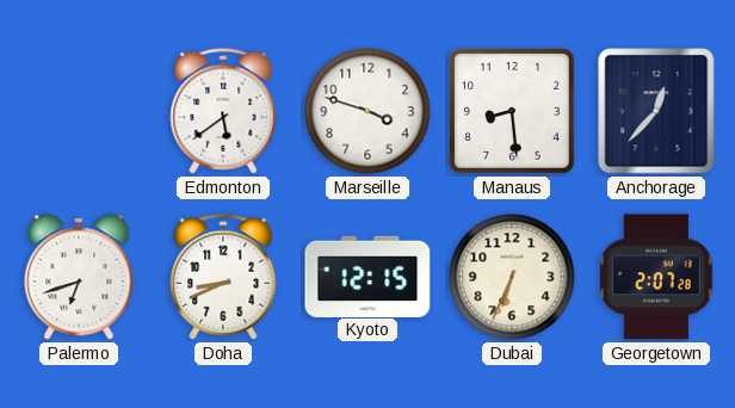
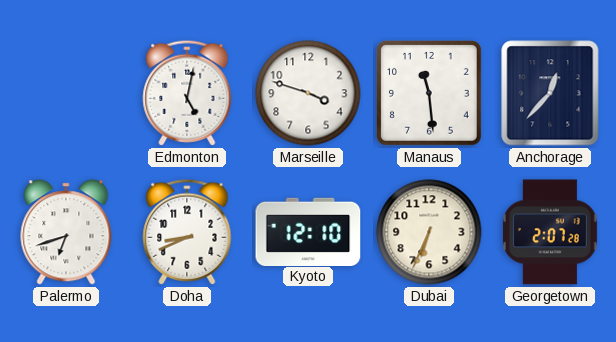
Edmonton: 5:39 -> 5:02
Manaus: 8:29 -> 11:29
Kyoto: 12:15 -> 12:10
